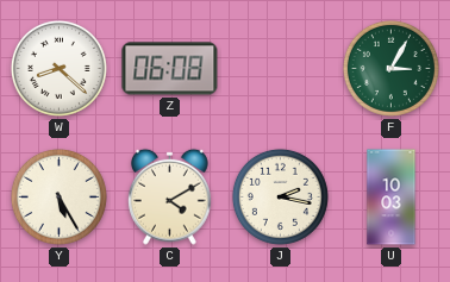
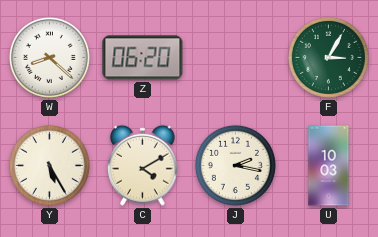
Z: 06:08 -> 06:20
